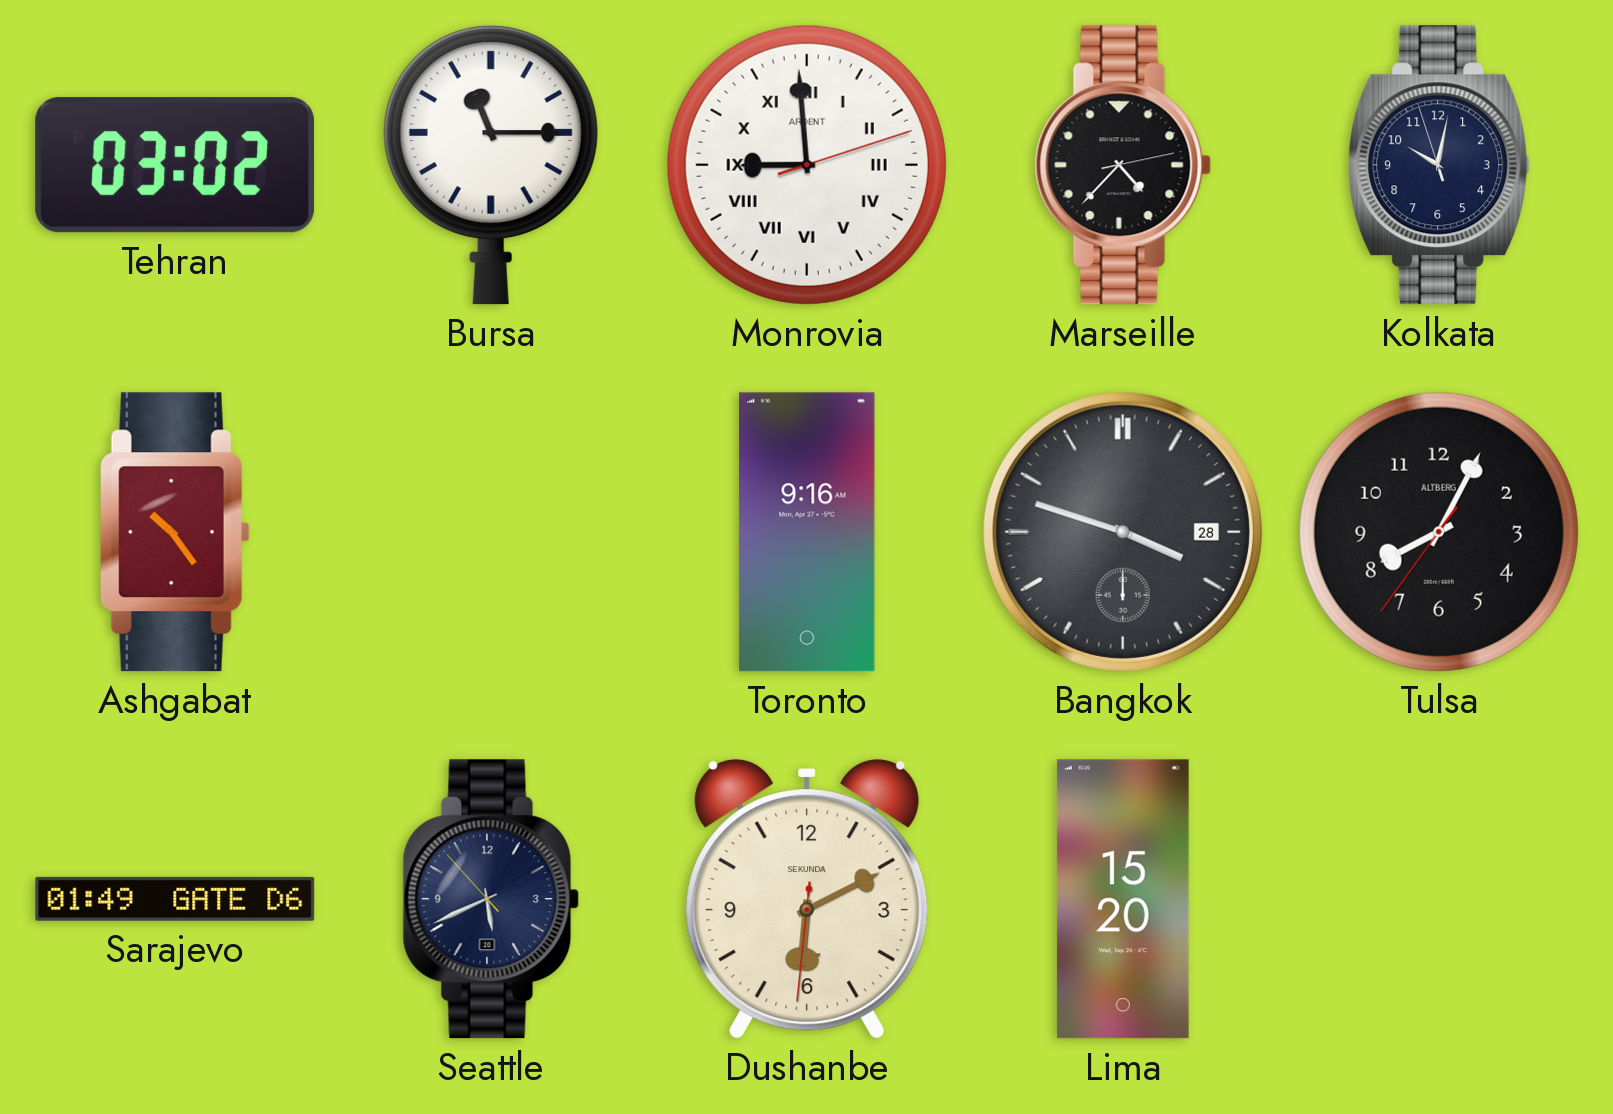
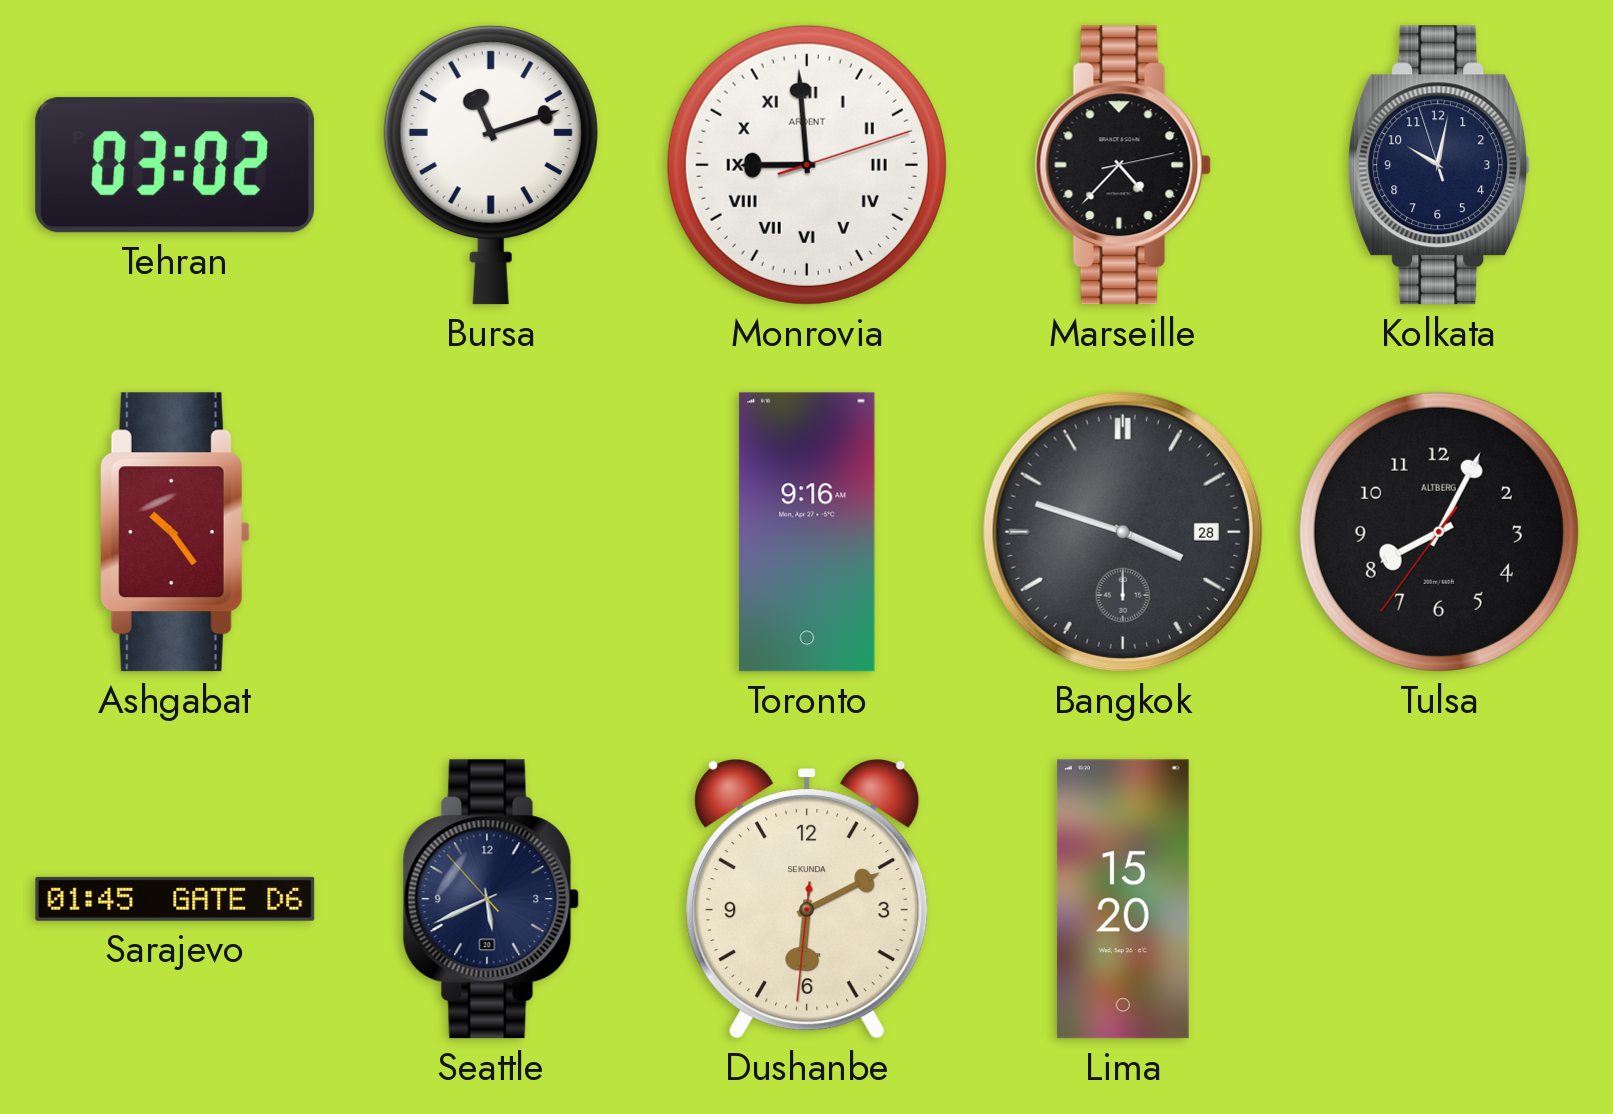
Bursa: 11:15 -> 11:12
Sarajevo: 01:49 -> 01:45
